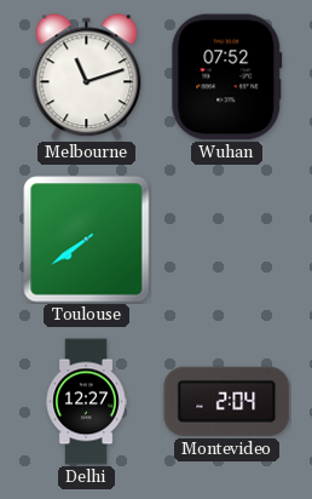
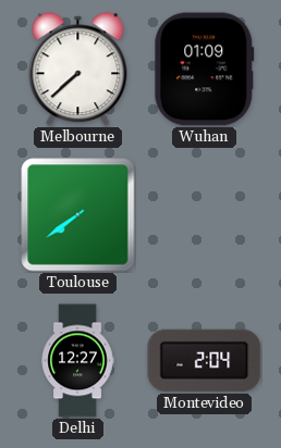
Melbourne: 11:12 -> 7:38
Wuhan: 07:52 -> 01:09
